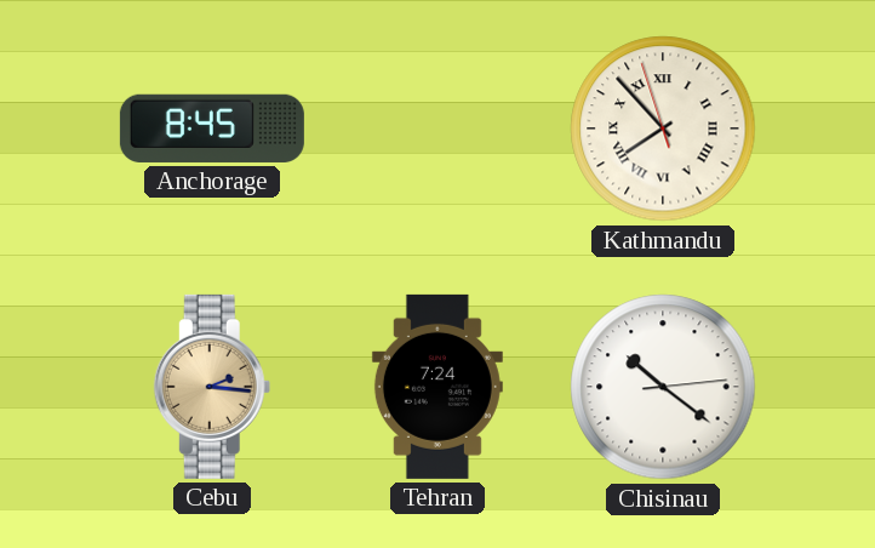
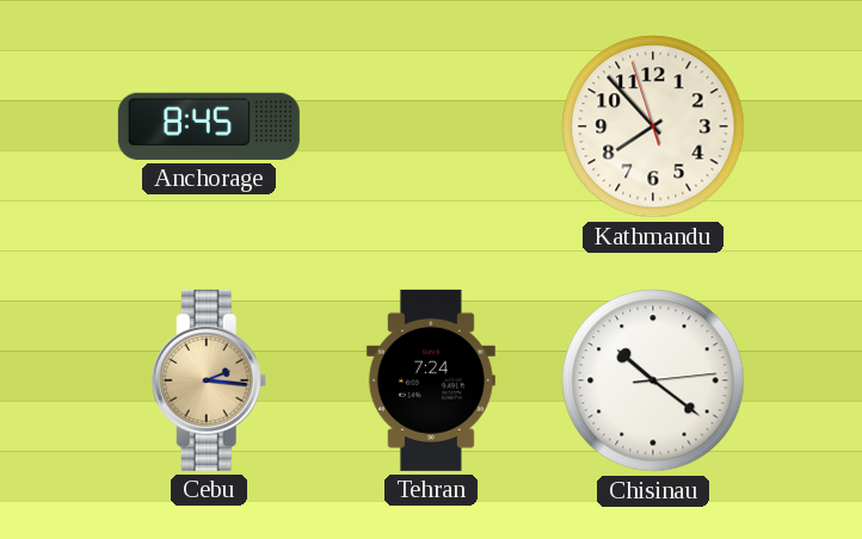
Kathmandu numerals: Roman -> Arabic
